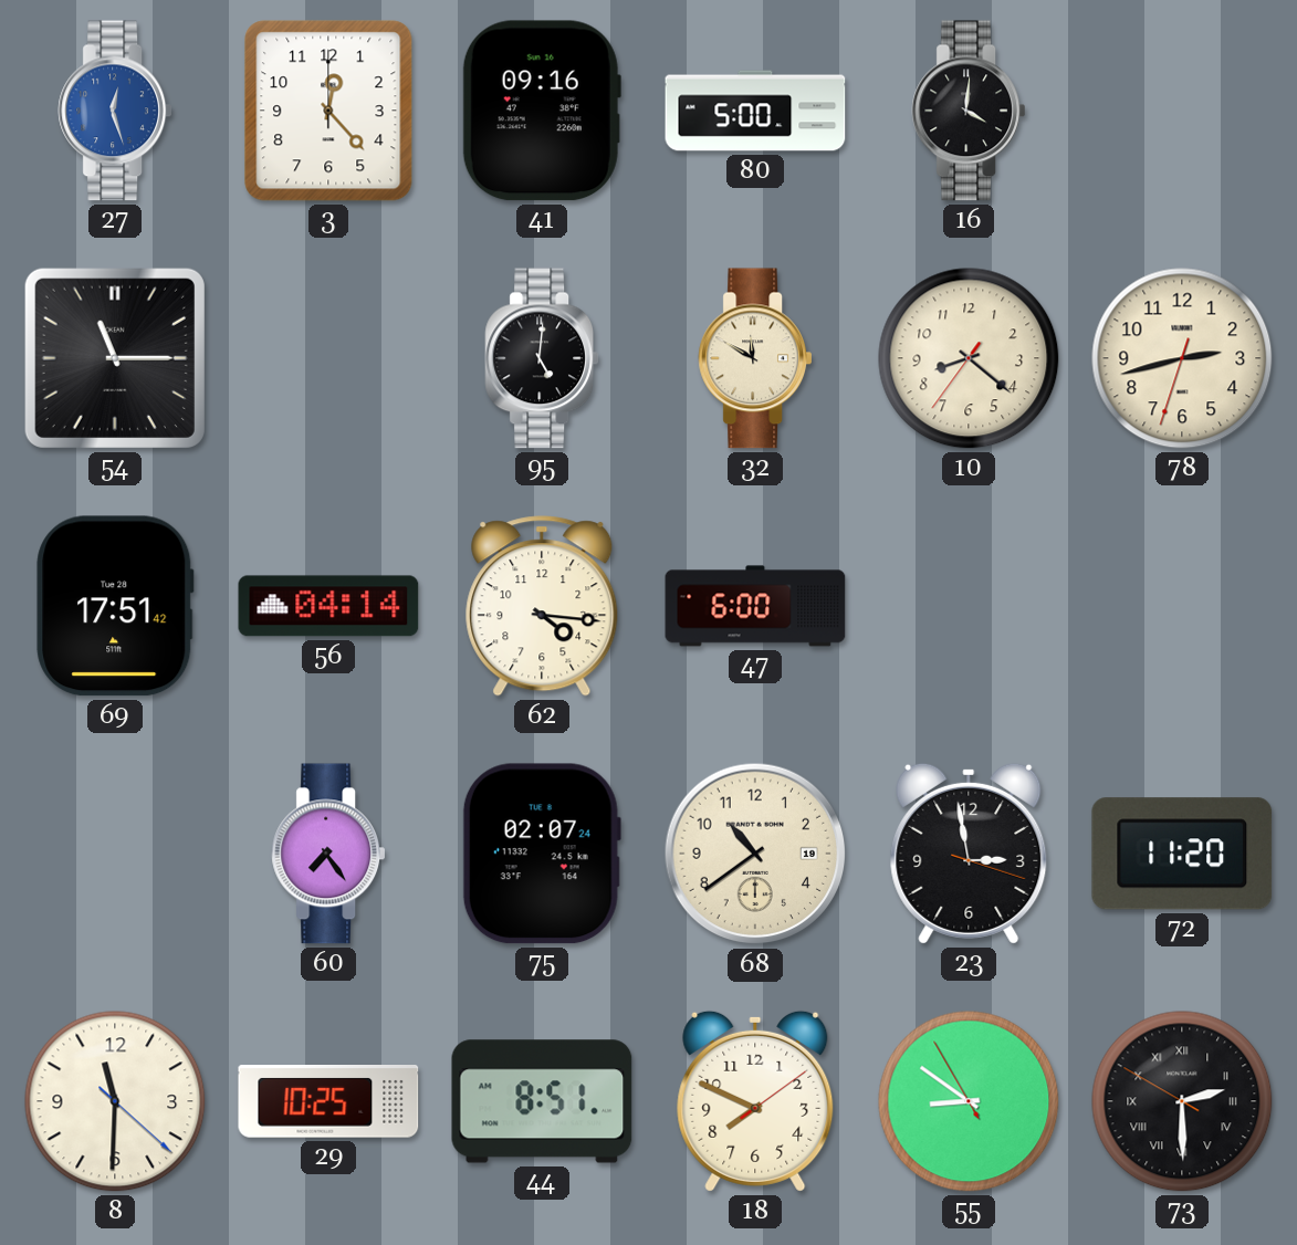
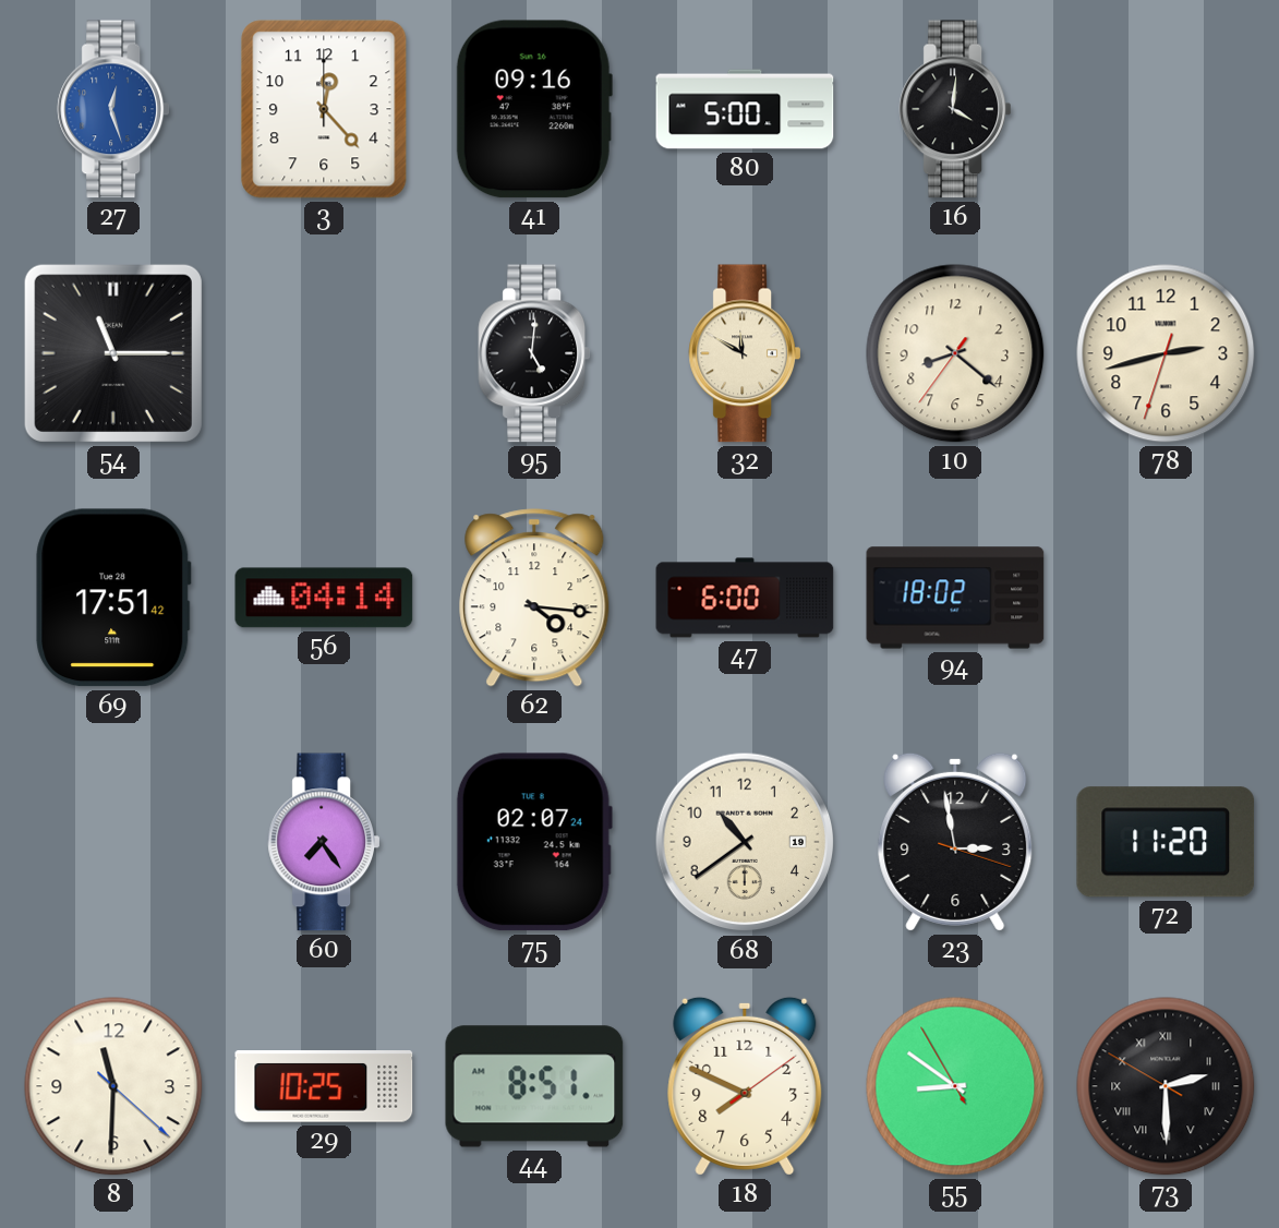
94: none -> 18:02
